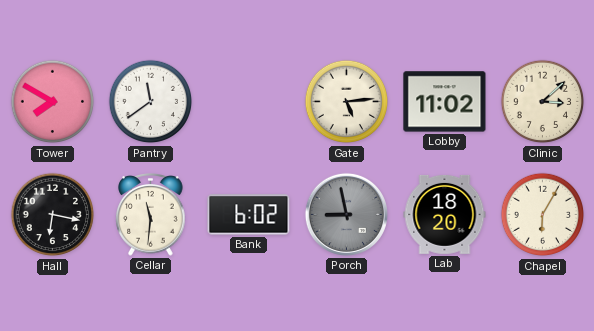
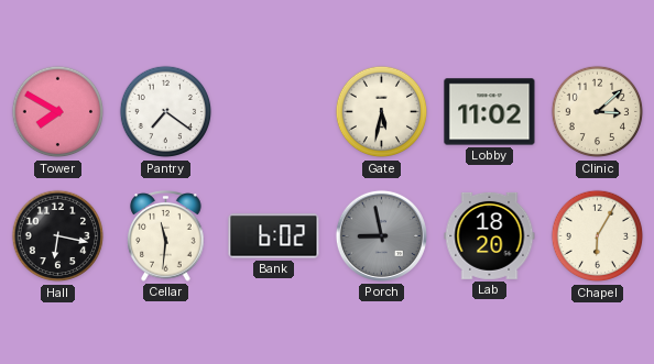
Pantry: 11:39 -> 7:21
Gate: 5:14 -> 5:32
